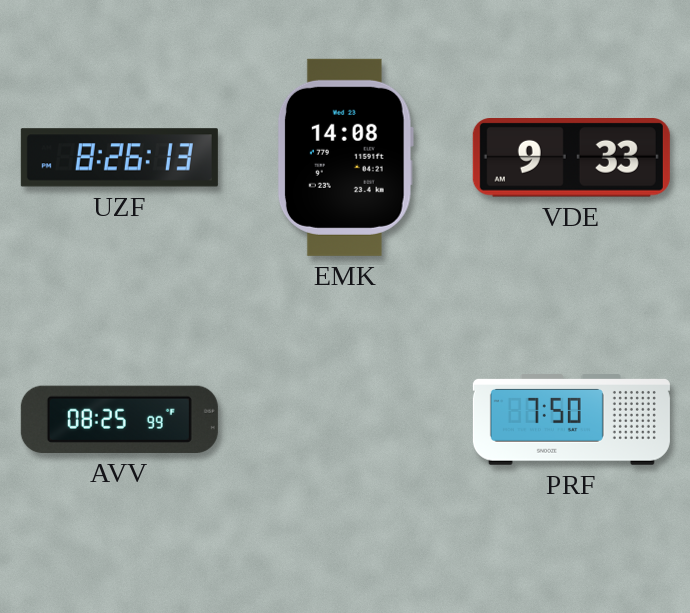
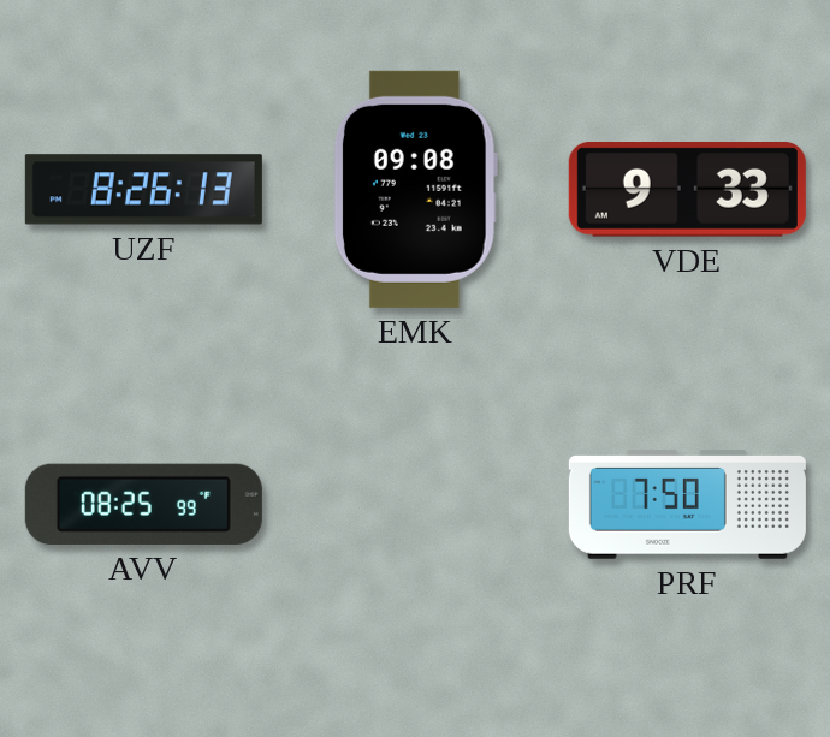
EMK: 14:08 -> 09:08
